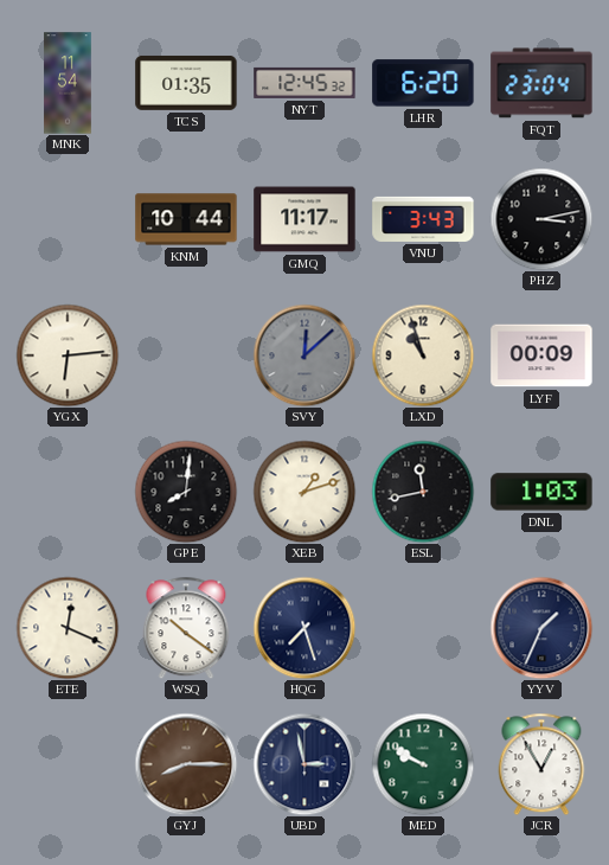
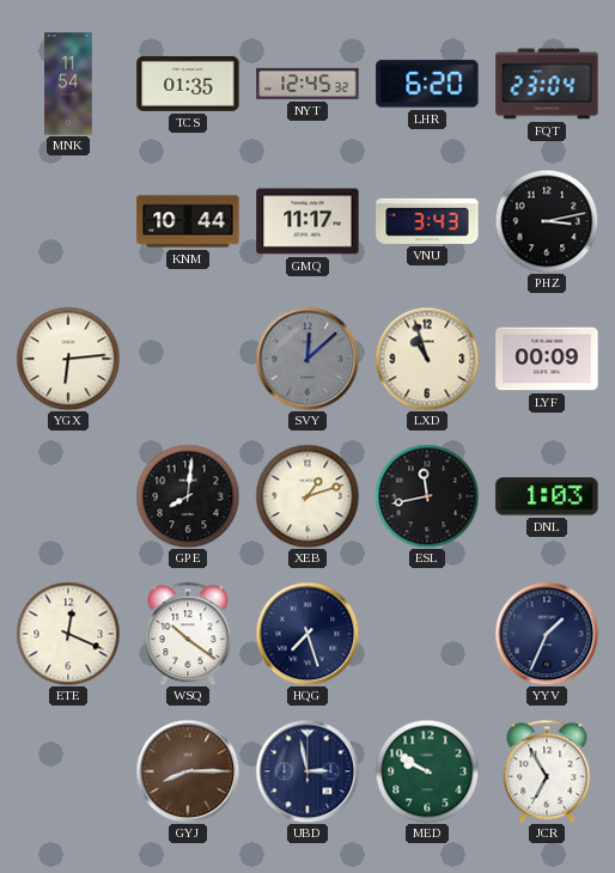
JCR: 12:55 -> 6:55
